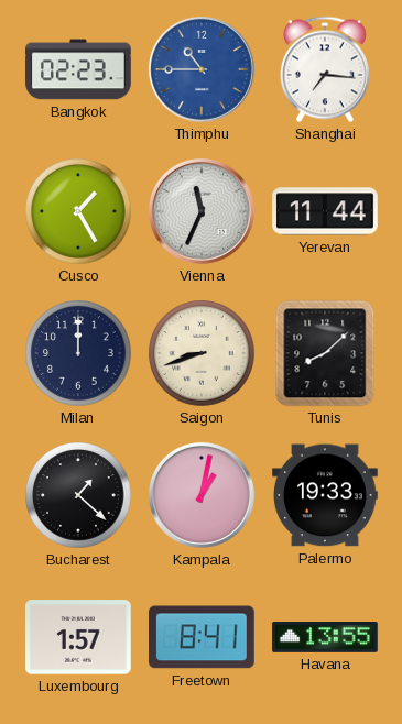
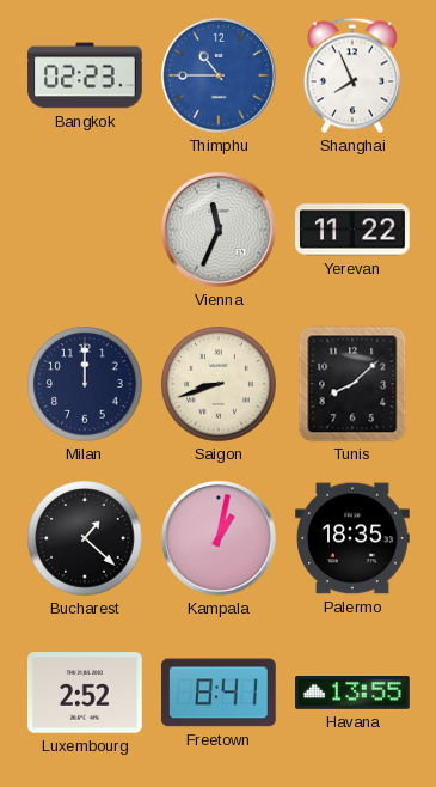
Shanghai: 7:16 -> 7:56
Cusco: 1:25 -> none
Yerevan: 11:44 -> 11:22
Palermo: 19:33 -> 18:35
Luxembourg: 1:57 -> 2:52
